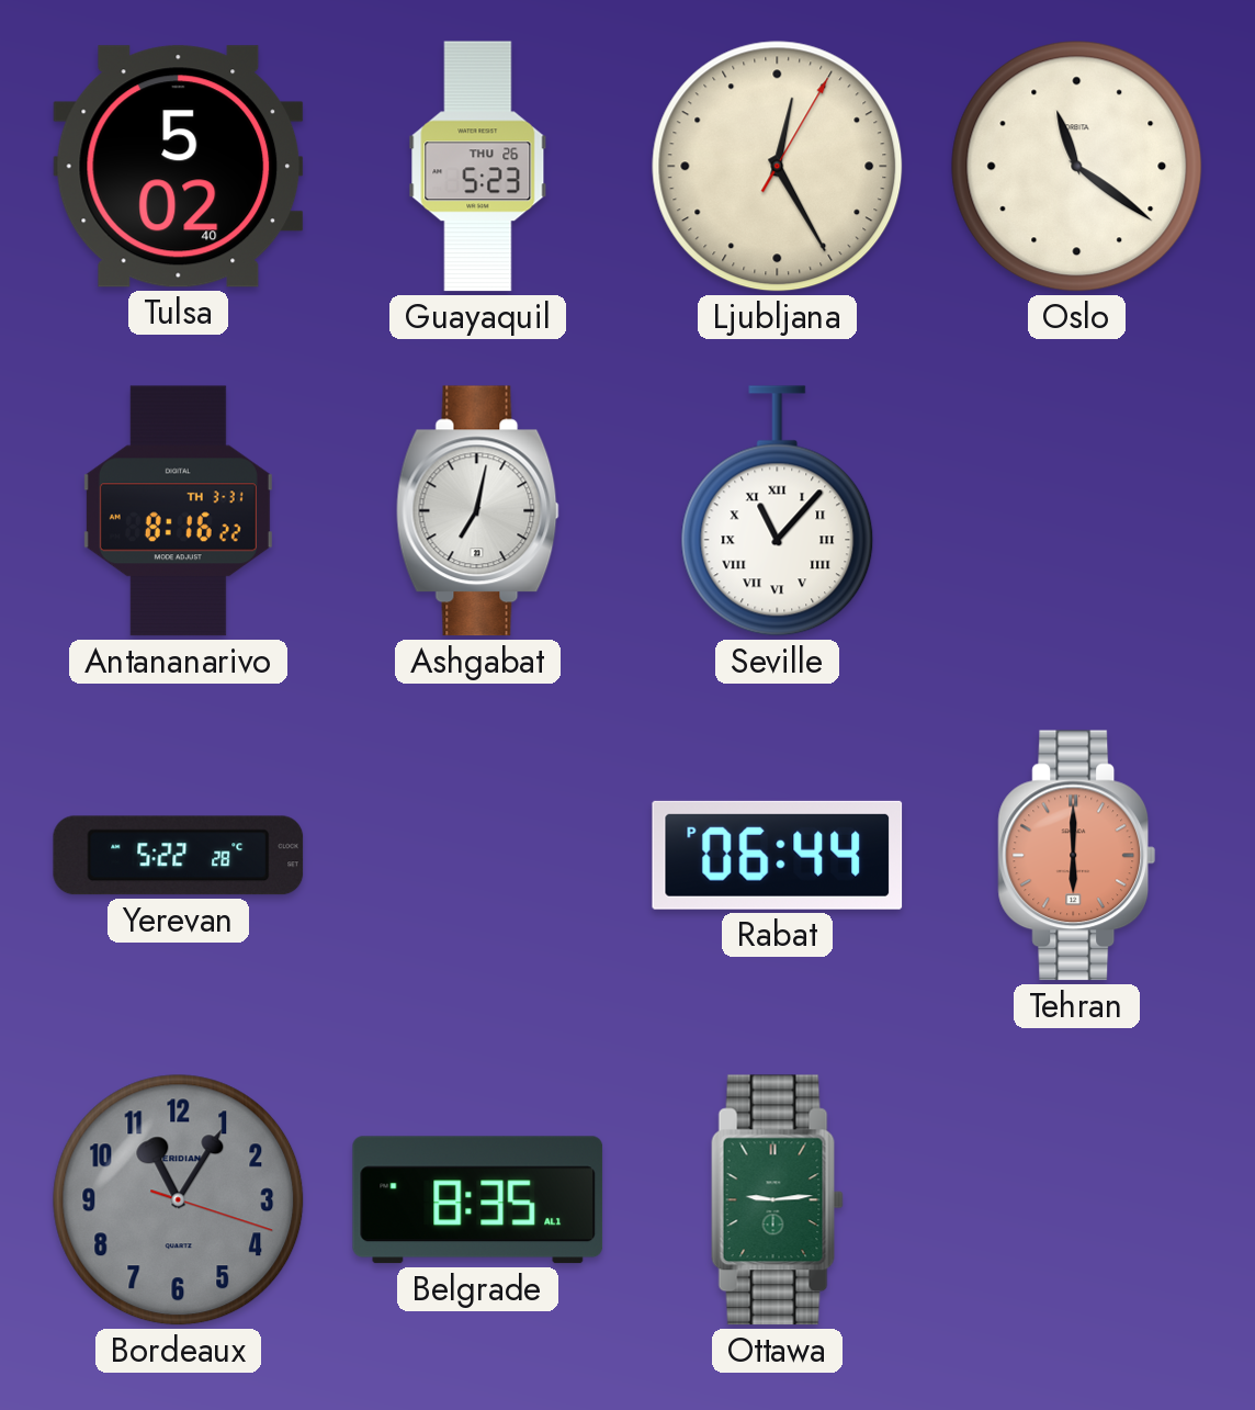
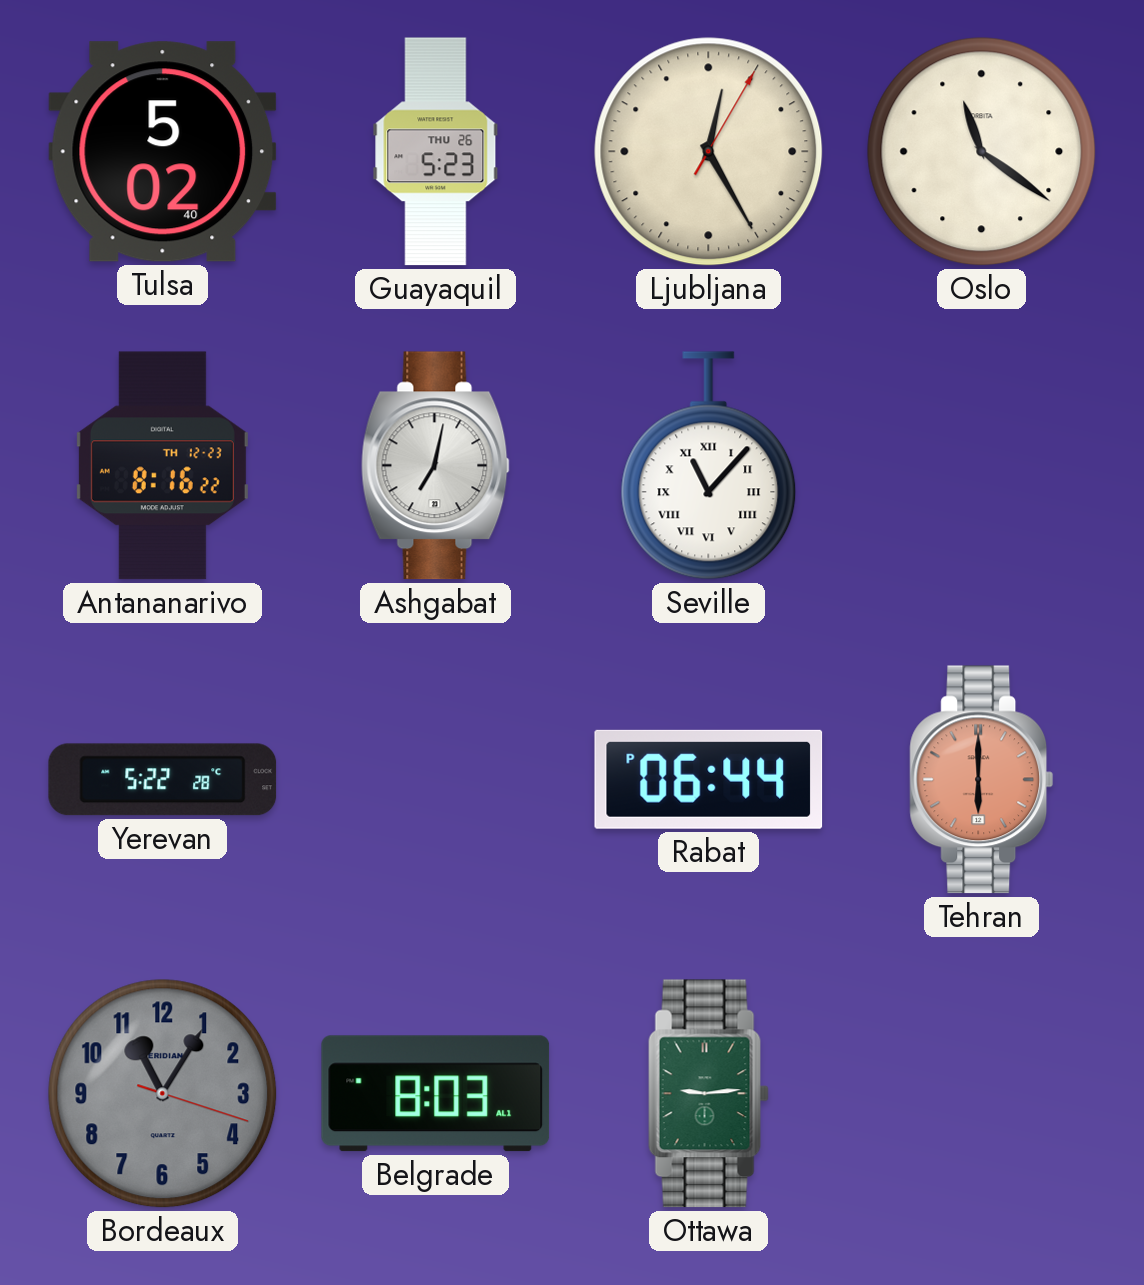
Antananarivo date: TH 3-31 -> TH 12-23
Belgrade: 8:35 -> 8:03
